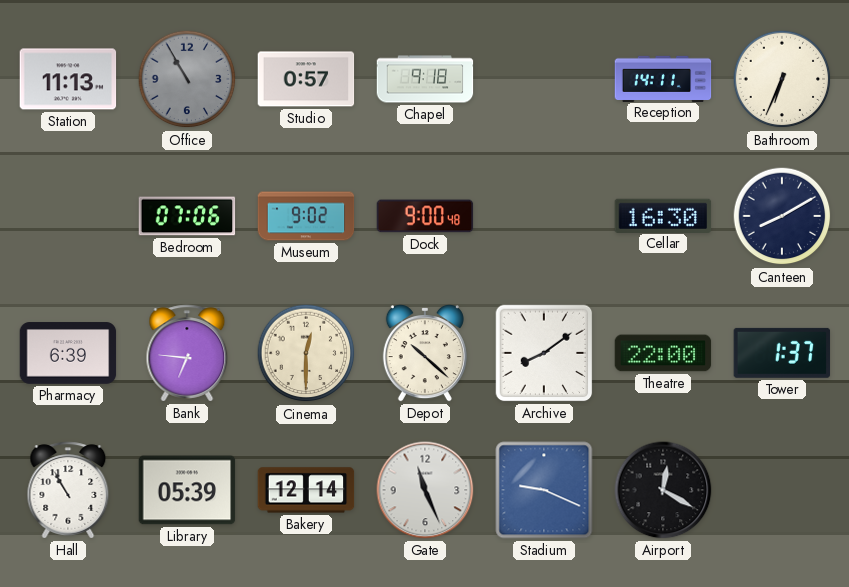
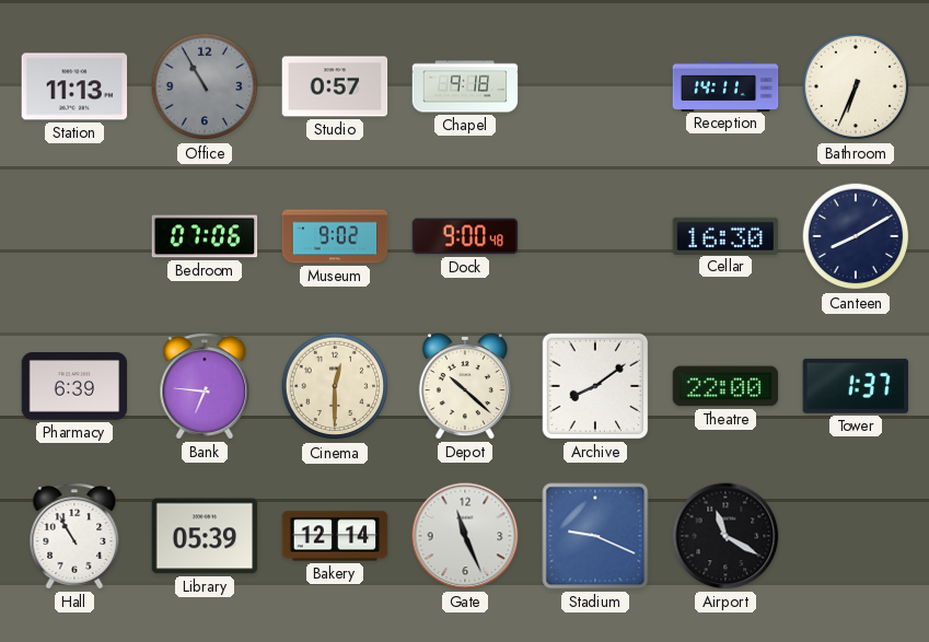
Airport: 12:20 -> 11:20
